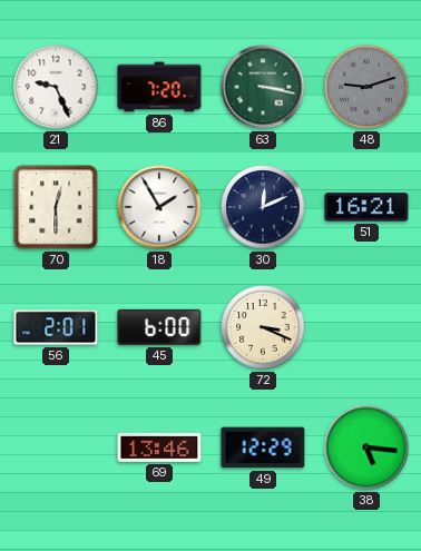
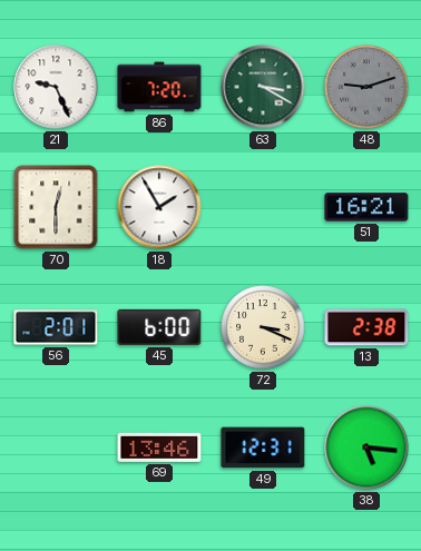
63: 3:17 -> 3:20
30: 12:11 -> none
13: none -> 2:38
49: 12:29 -> 12:31
